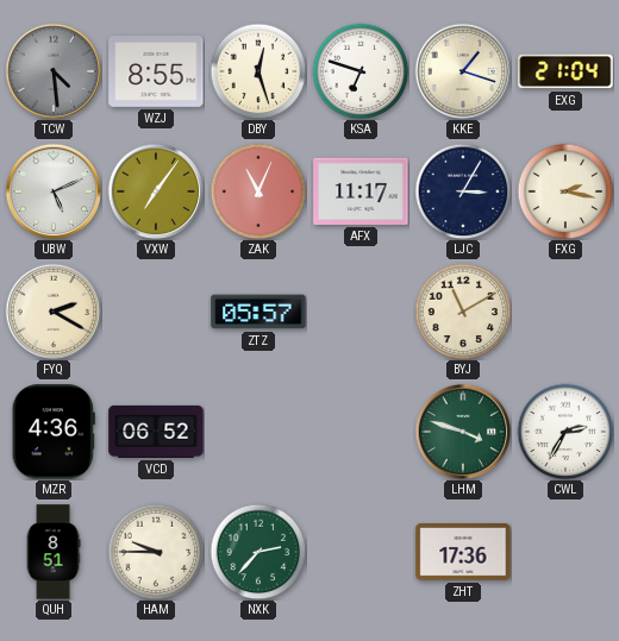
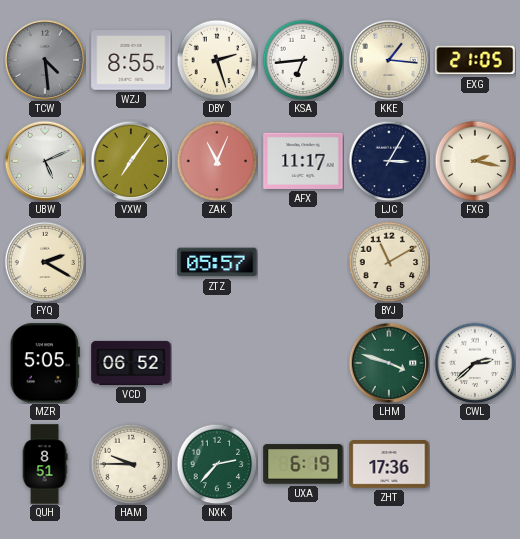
DBY: 12:27 -> 2:27
KSA: 6:48 -> 6:44
KKE: 1:18 -> 1:16
EXG: 21:04 -> 21:05
MZR: 4:36 -> 5:05
CWL: 2:35 -> 2:38
UXA: none -> 6:19
